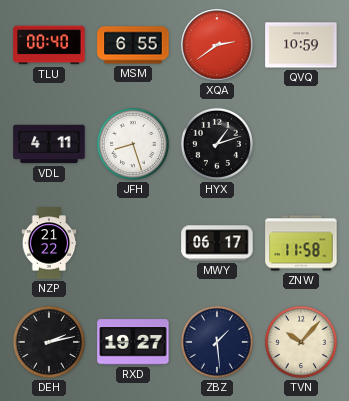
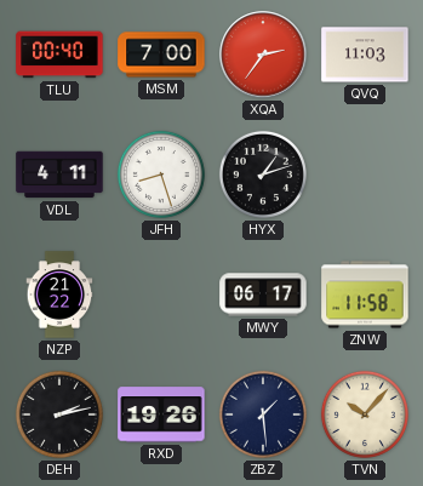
MSM: 6:55 -> 7:00
XQA: 2:39 -> 2:36
QVQ: 10:59 -> 11:03
RXD: 19:27 -> 19:26
